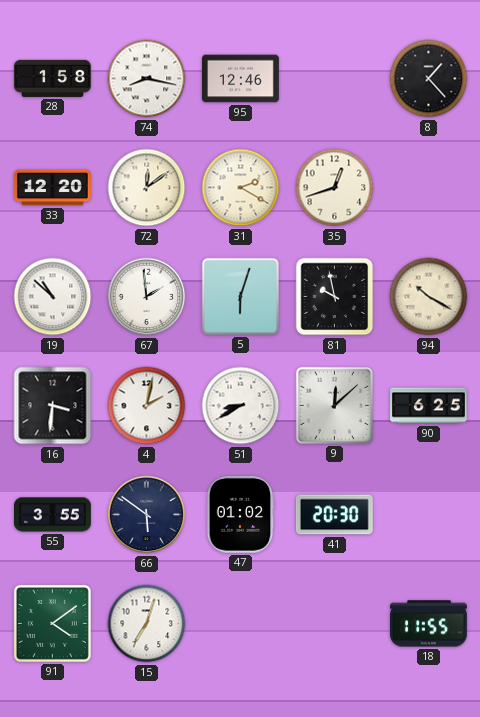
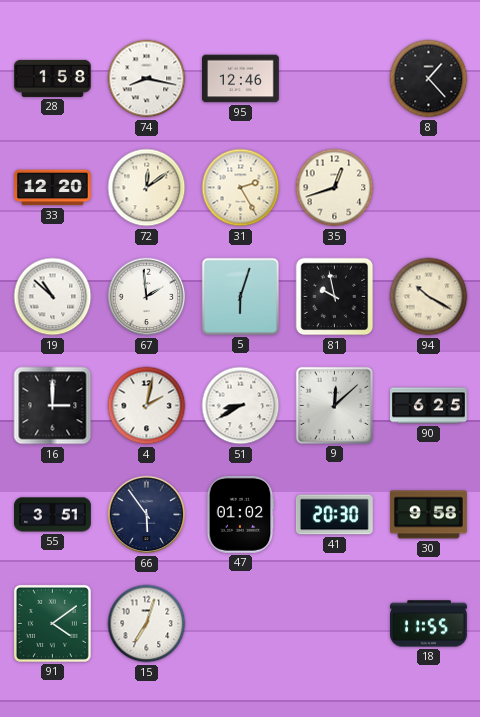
31: 2:20 -> 2:25
16: 3:31 -> 3:00
55: 3:55 -> 3:51
66: 5:51 -> 5:54
30: none -> 9:58
